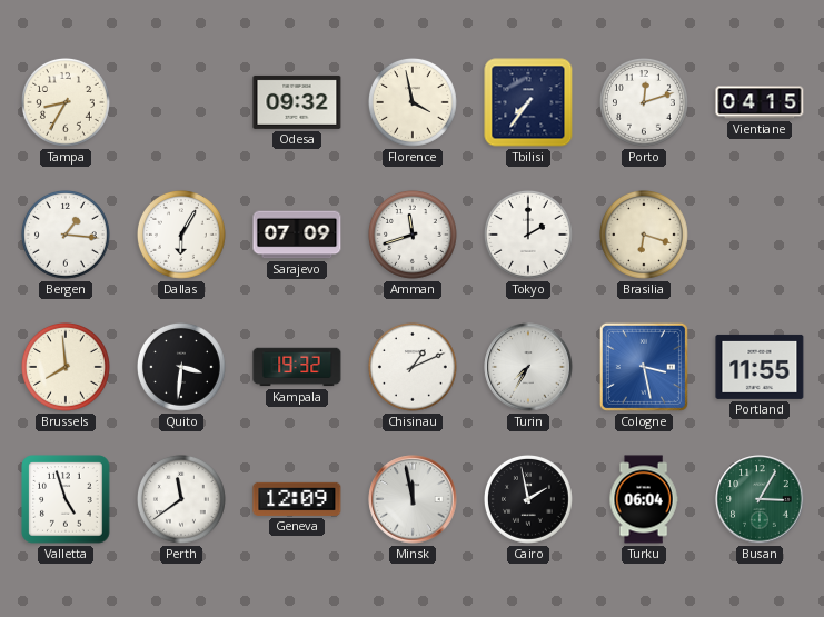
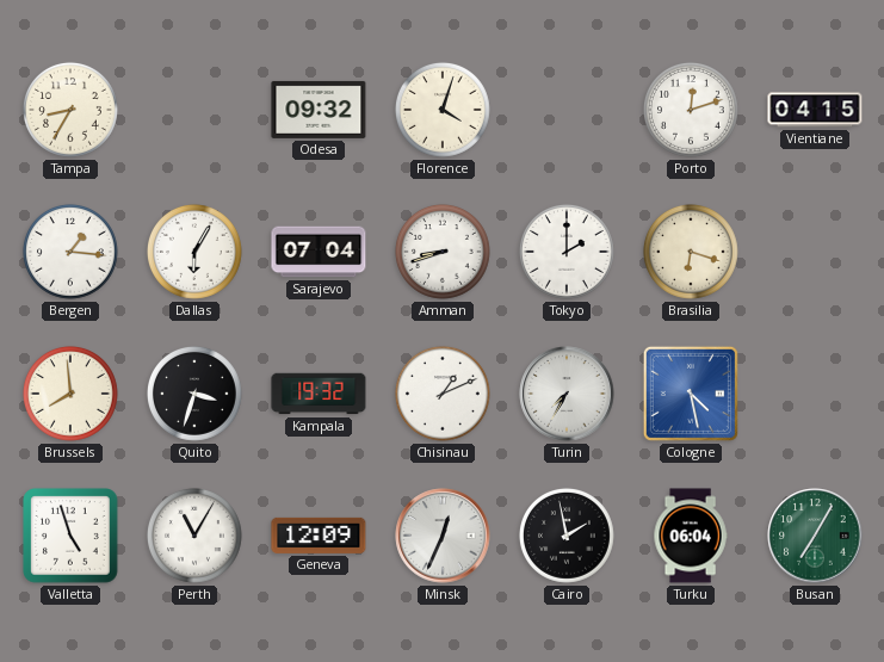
Florence: 3:58 -> 4:03
Tbilisi: 7:36 -> none
Sarajevo: 07:09 -> 07:04
Amman: 11:42 -> 8:42
Quito: 3:31 -> 3:33
Cologne: 3:28 -> 4:28
Portland: 11:55 -> none
Perth: 11:39 -> 11:05
Minsk: 11:58 -> 12:34
Busan: 3:05 -> 7:05
